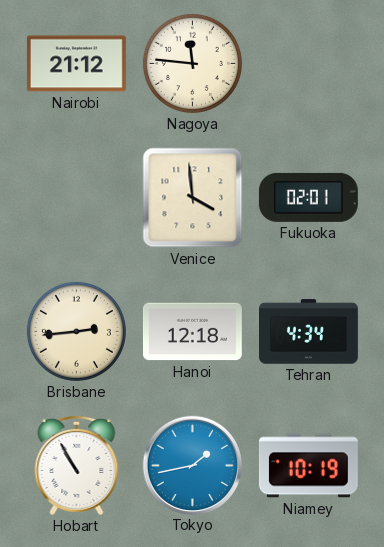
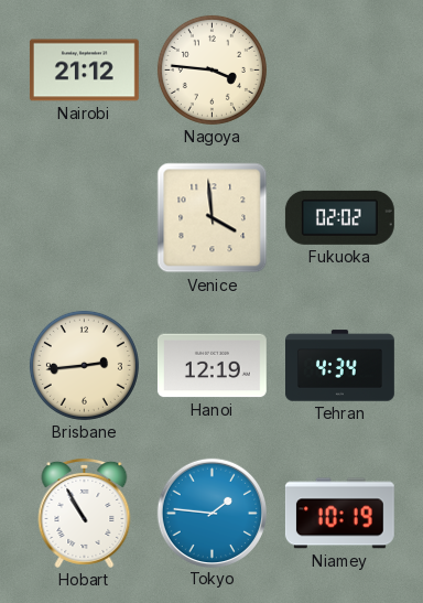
Nagoya: 11:46 -> 3:46
Fukuoka: 02:01 -> 02:02
Hanoi: 12:18 -> 12:19
Tokyo: 1:43 -> 1:46
